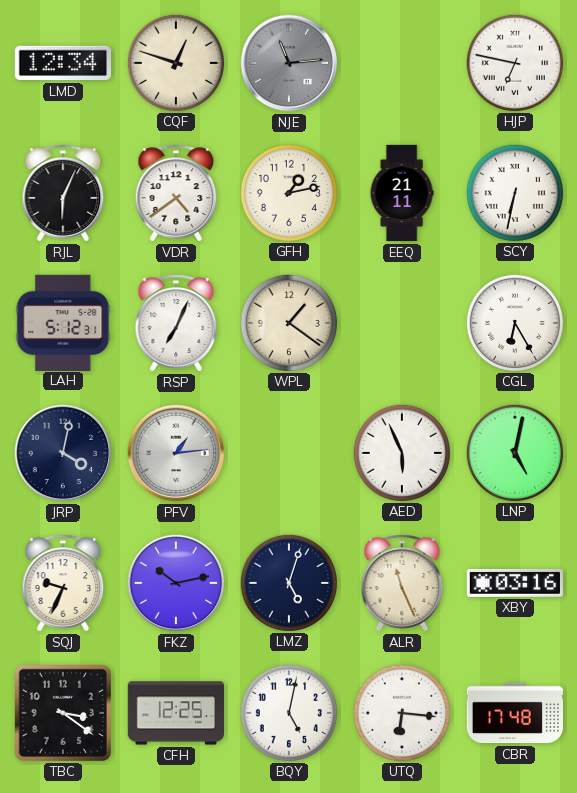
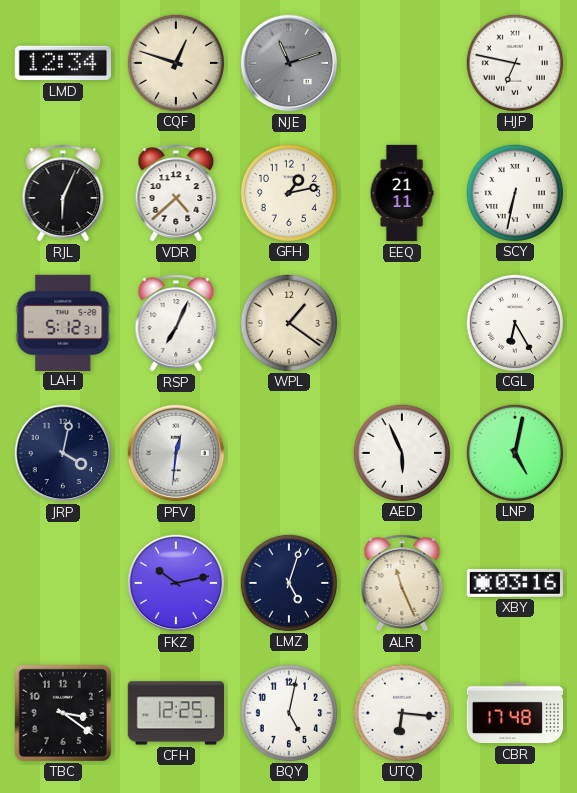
NJE: 11:14 -> 11:12
VDR: 4:39 -> 4:38
PFV: 1:14 -> 12:31
SQJ: 9:34 -> none
